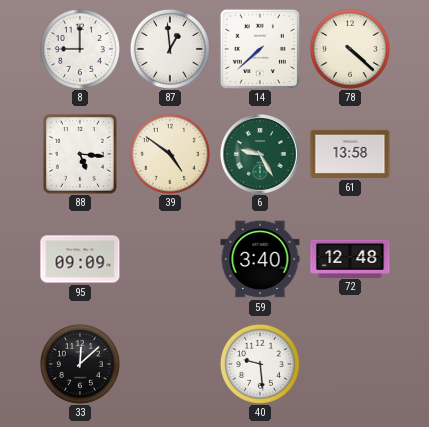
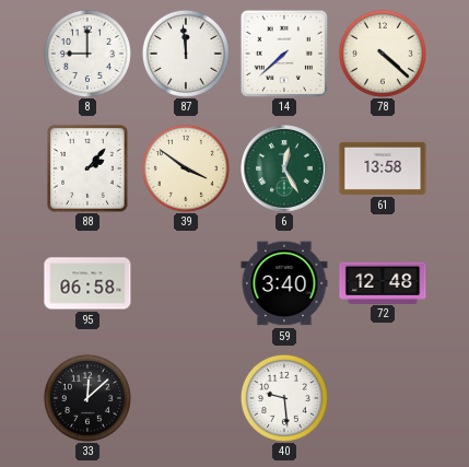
87: 12:59 -> 11:59
88: 5:16 -> 2:07
39: 4:51 -> 3:51
6: 9:25 -> 12:25
95: 09:09 -> 06:58
